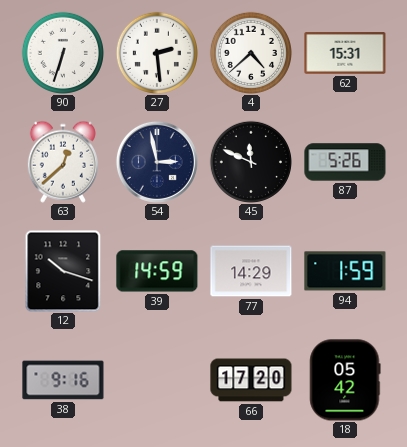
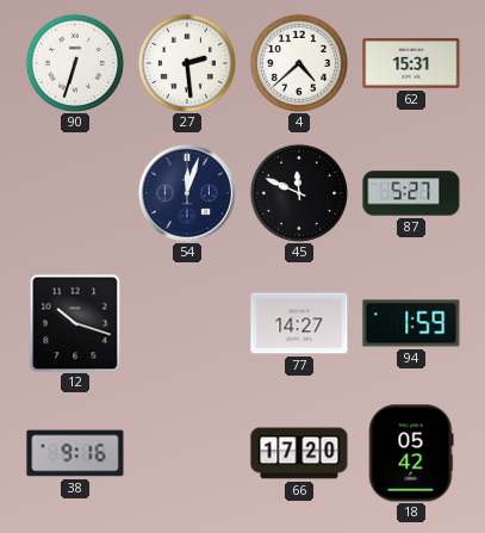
63: 12:38 -> none
54: 2:58 -> 12:03
87: 5:26 -> 5:27
39: 14:59 -> none
77: 14:29 -> 14:27
